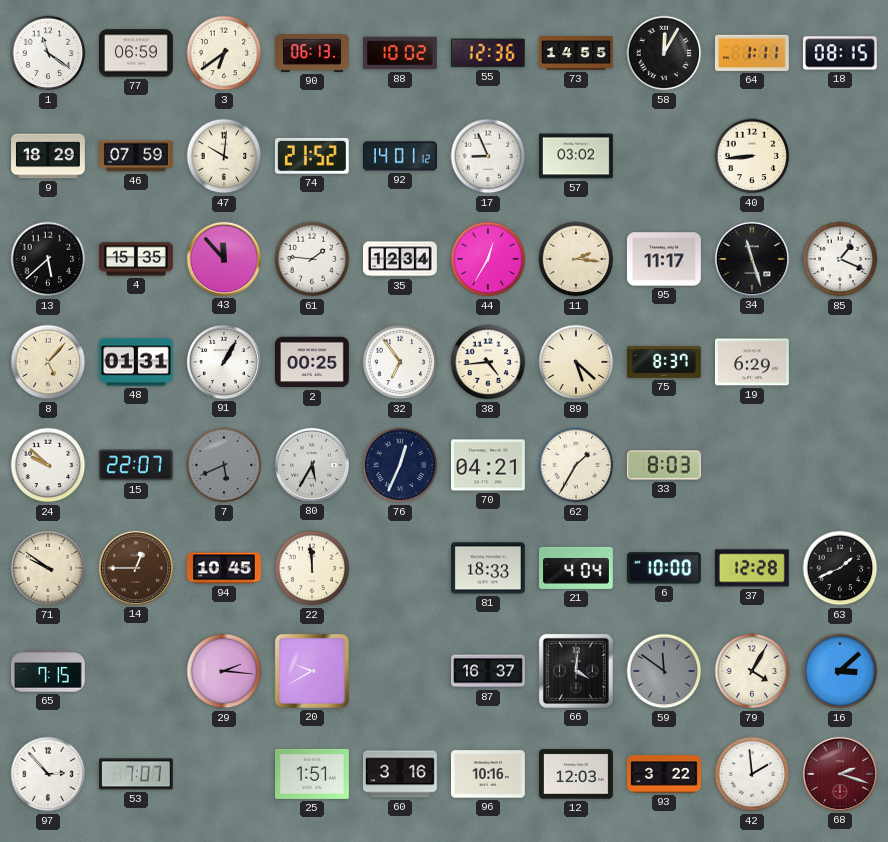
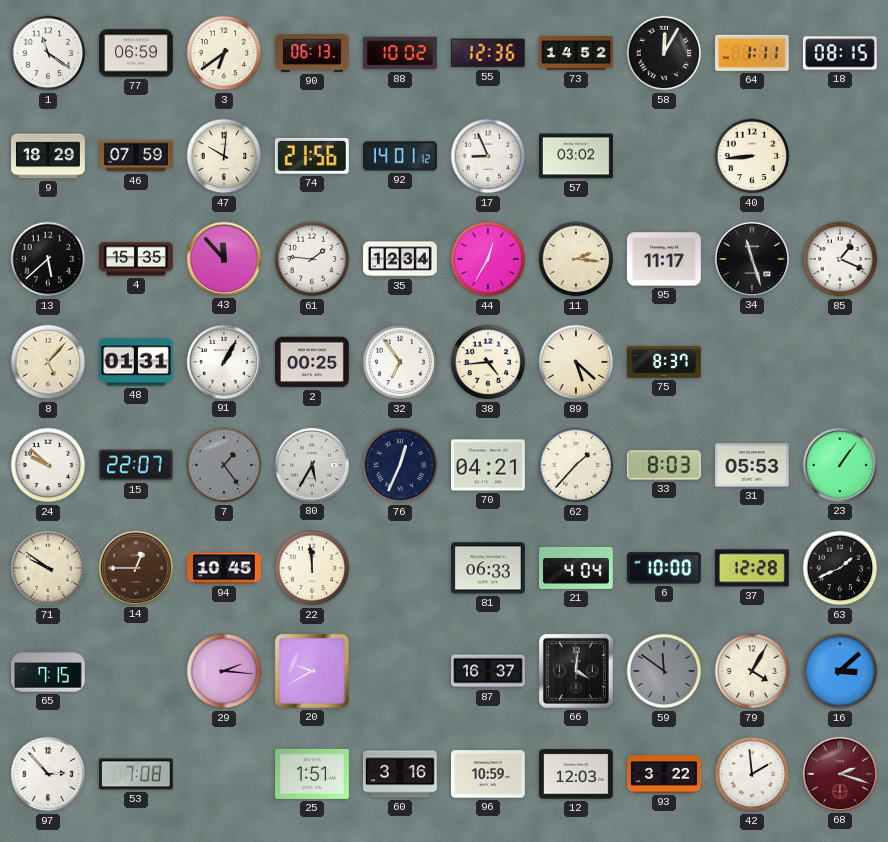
73: 14:55 -> 14:52
74: 21:52 -> 21:56
19: 6:29 -> none
7: 5:41 -> 1:24
62: 1:35 -> 1:37
31: none -> 05:53
23: none -> 1:06
81: 18:33 -> 06:33
53: 7:07 -> 7:08
96: 10:16 -> 10:59
